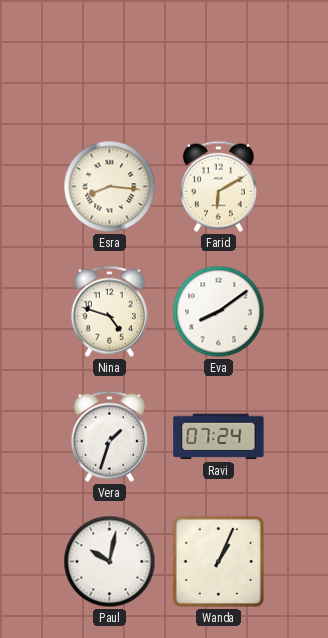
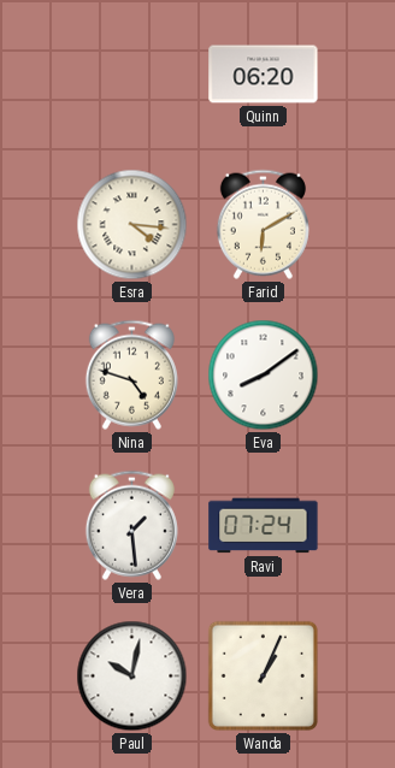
Quinn: none -> 06:20
Esra: 8:16 -> 4:16
Vera: 1:33 -> 1:29
